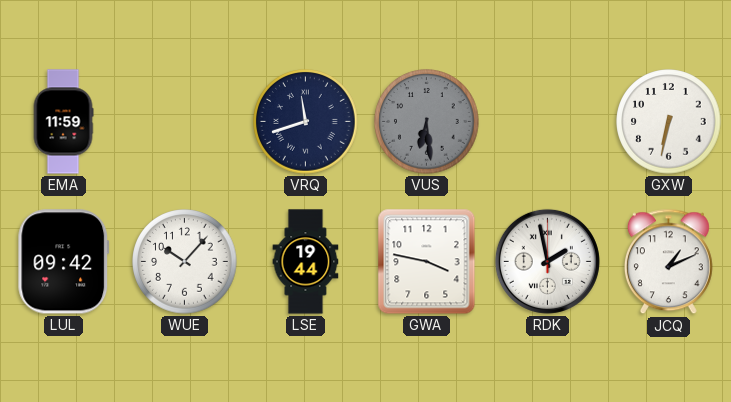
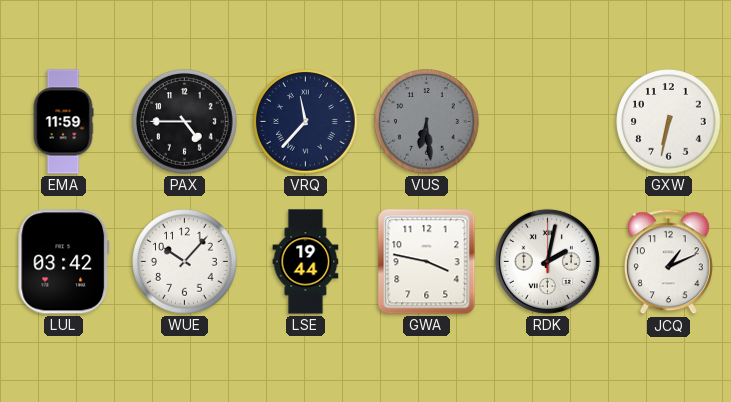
PAX: none -> 4:45
VRQ: 11:42 -> 11:37
LUL: 09:42 -> 03:42
RDK: 1:58 -> 2:02
